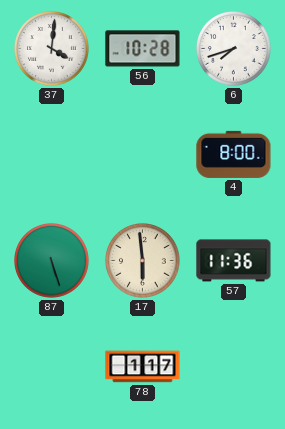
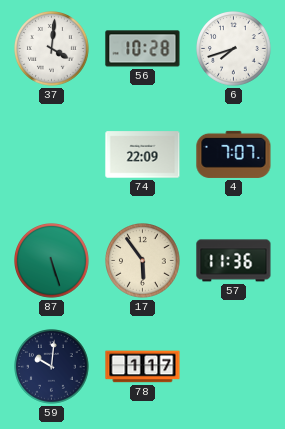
74: none -> 22:09
4: 8:00 -> 7:07
17: 5:59 -> 5:54
59: none -> 10:01
